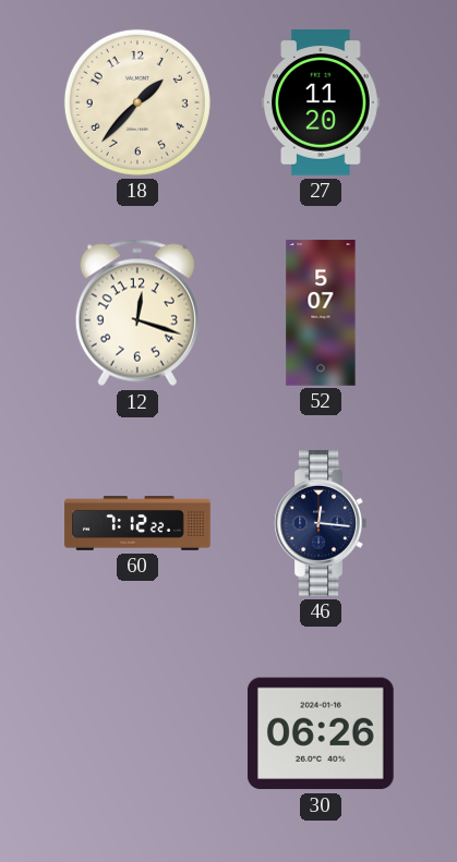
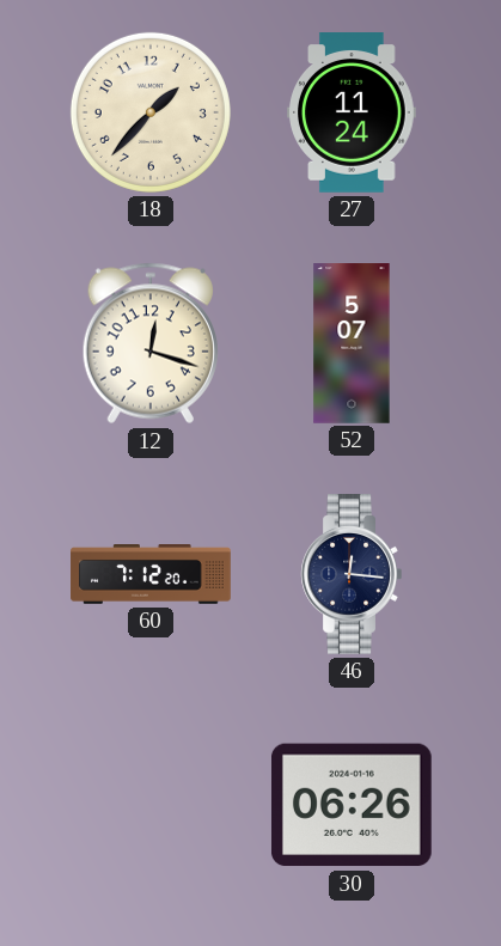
27: 11:20 -> 11:24
60: 7:12:22 -> 7:12:20
